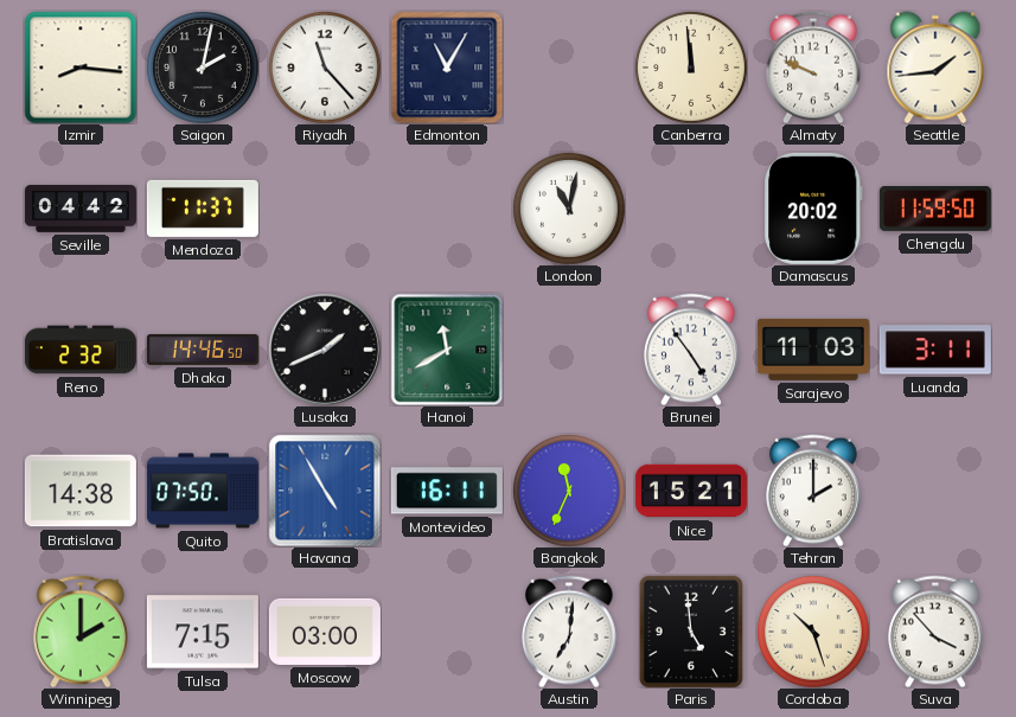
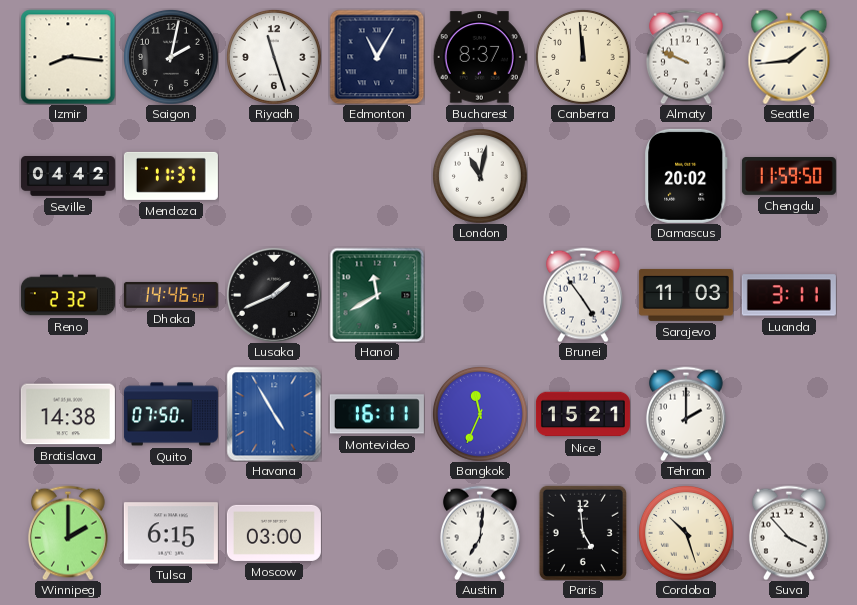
Riyadh: 11:23 -> 11:27
Bucharest: none -> 8:37
Tulsa: 7:15 -> 6:15
